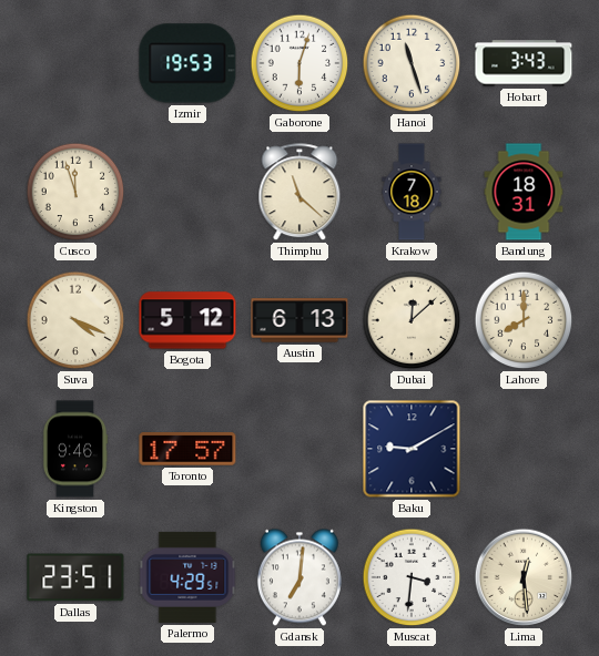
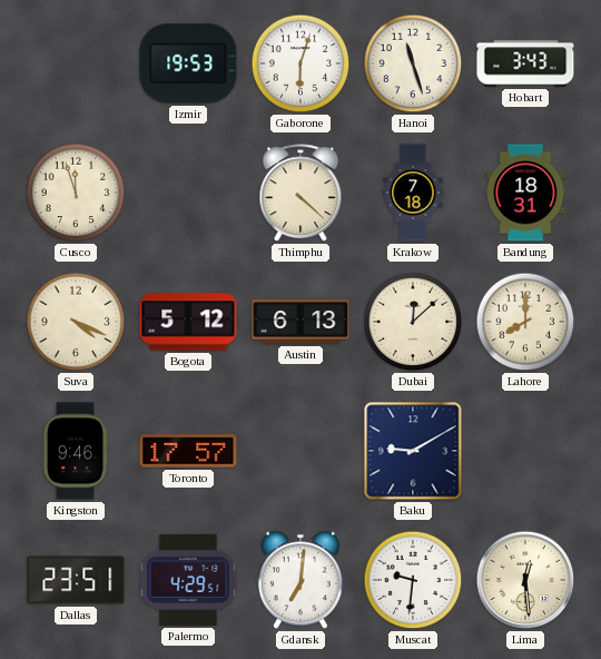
Thimphu: 11:22 -> 4:22
Muscat: 3:31 -> 9:31
